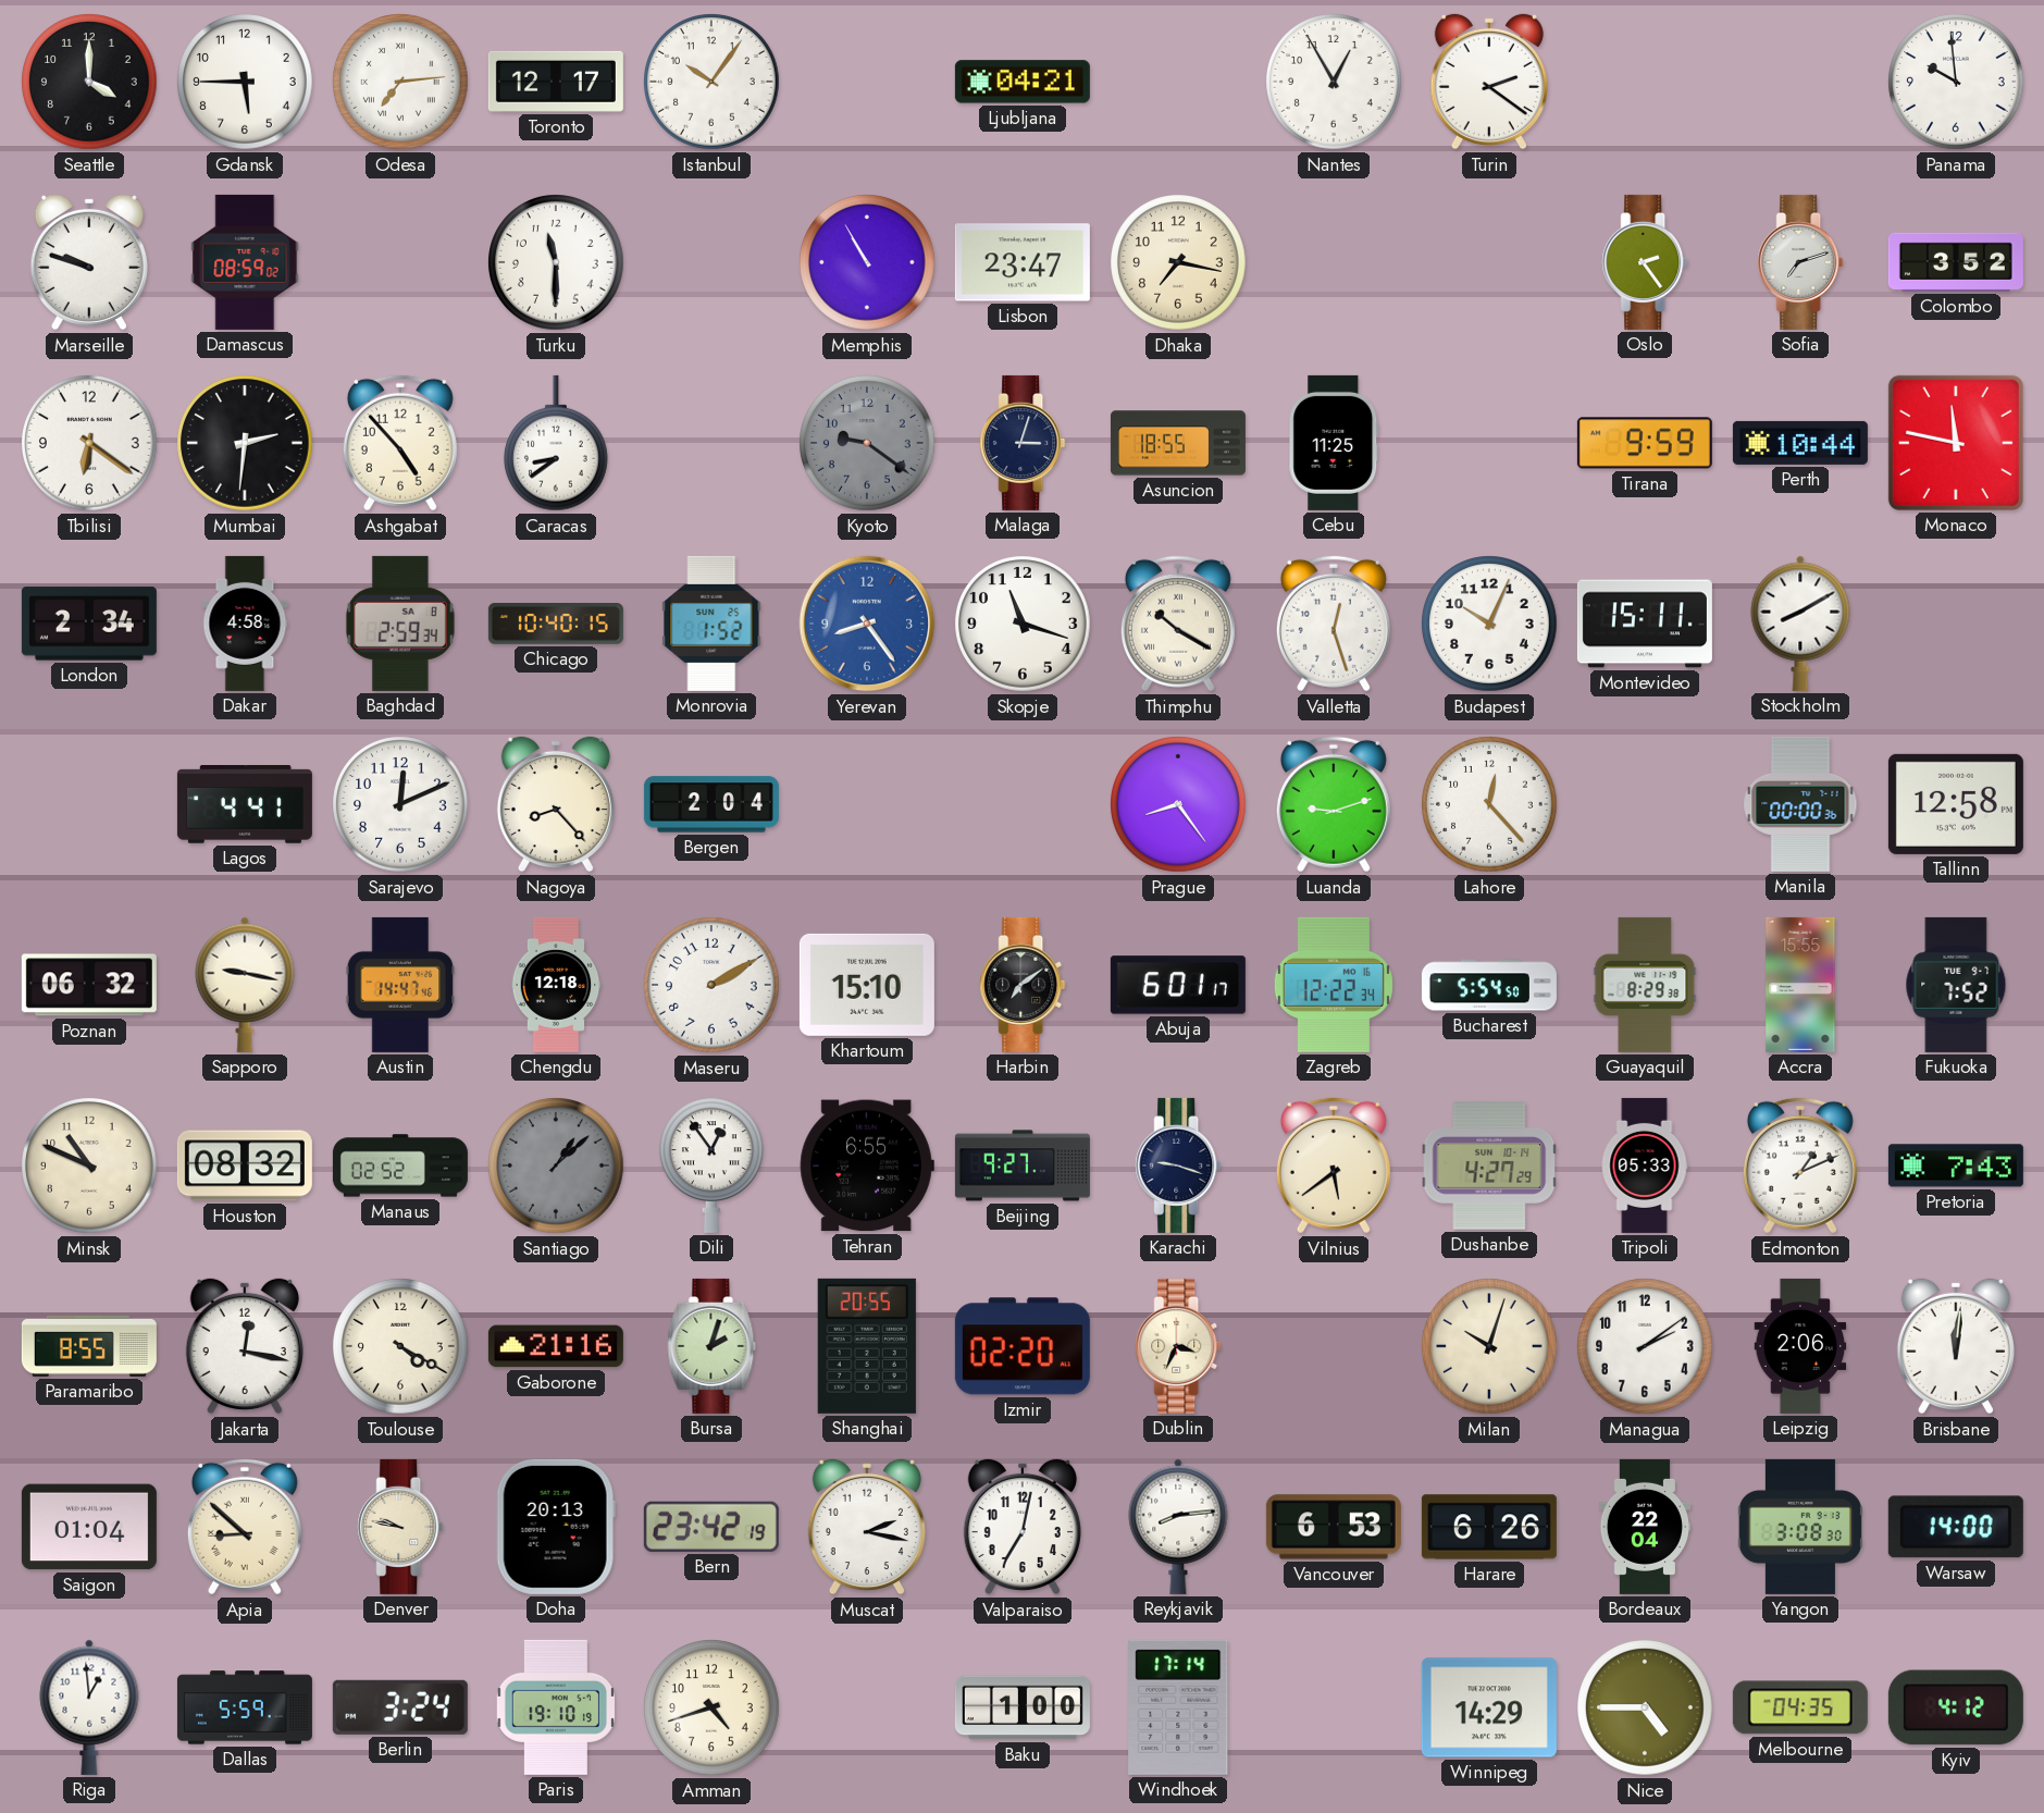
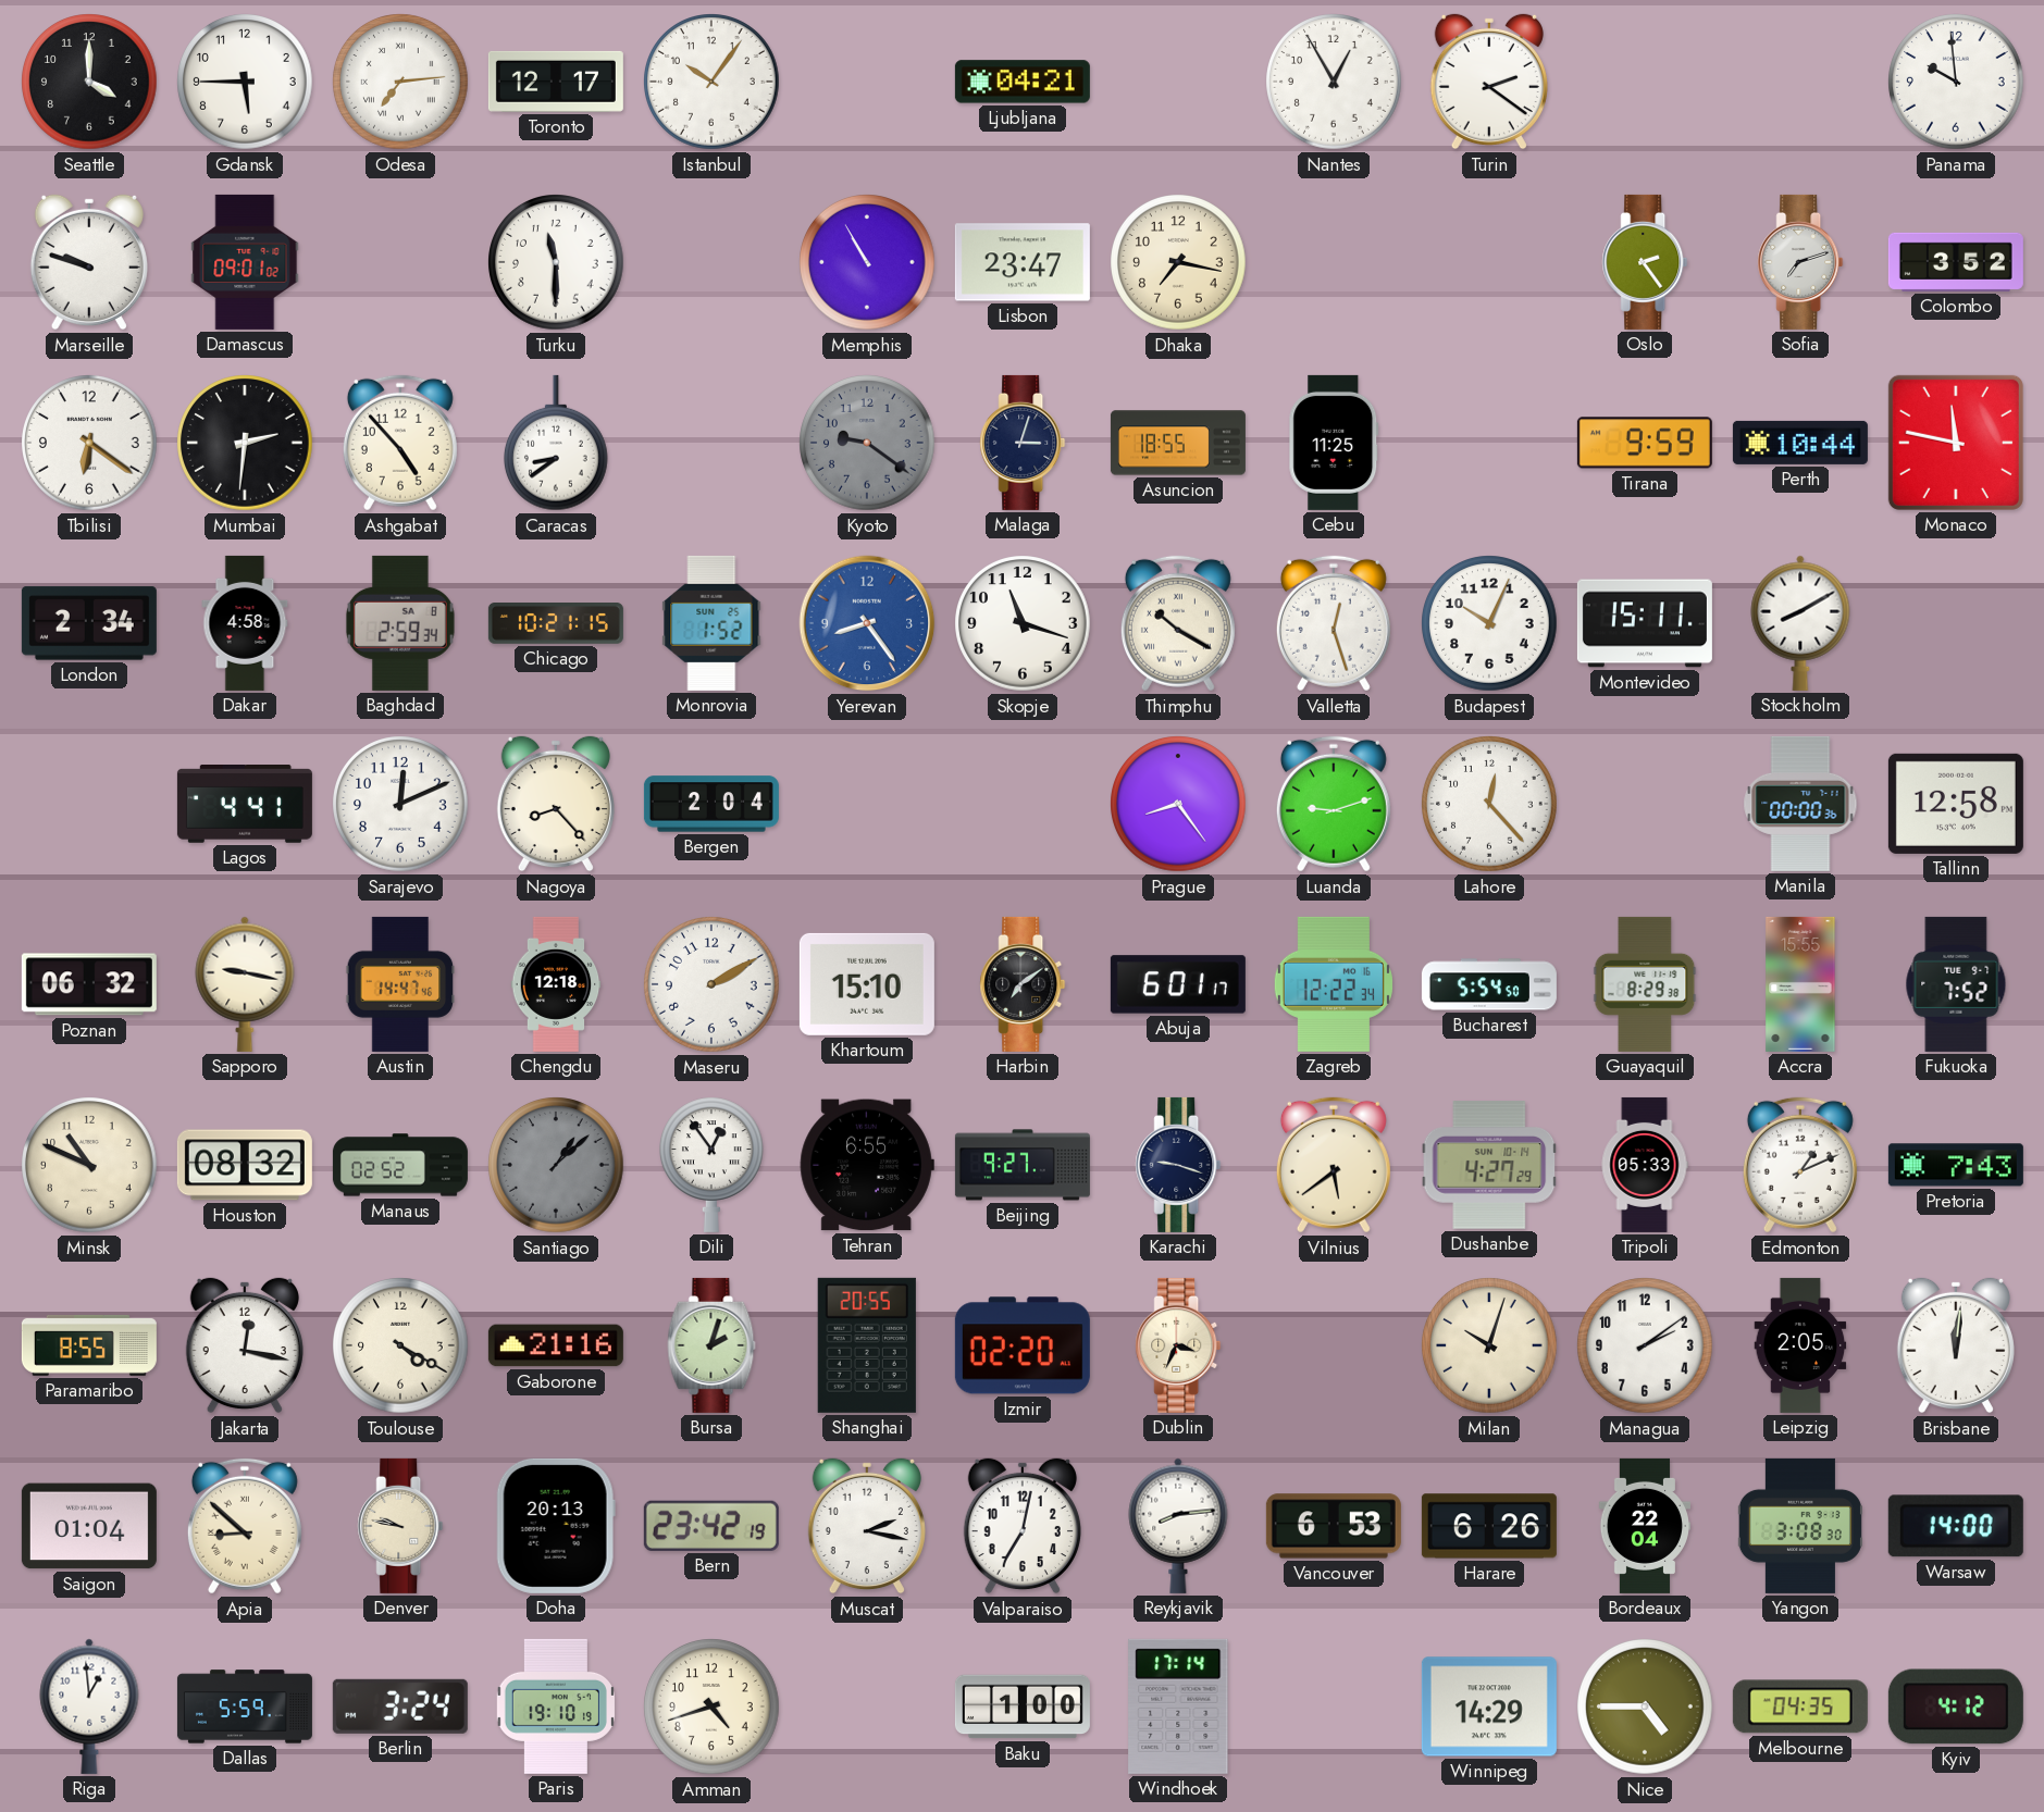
Damascus: 08:59 -> 09:01
Chicago: 10:40 -> 10:21
Leipzig: 2:06 -> 2:05
